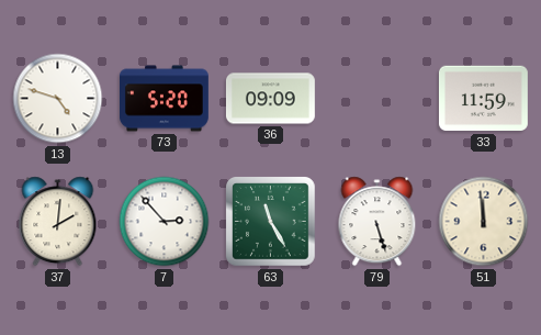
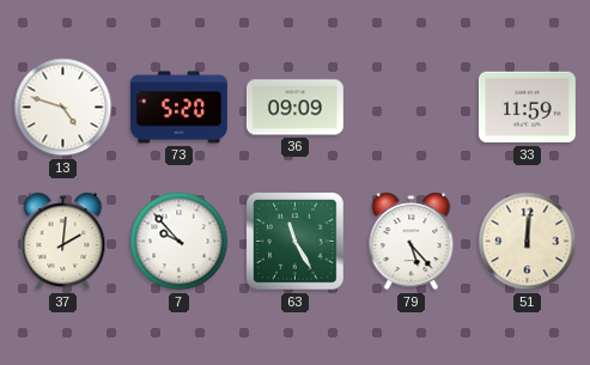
7: 2:53 -> 9:53
79: 5:27 -> 5:23
51: 11:59 -> 12:01
